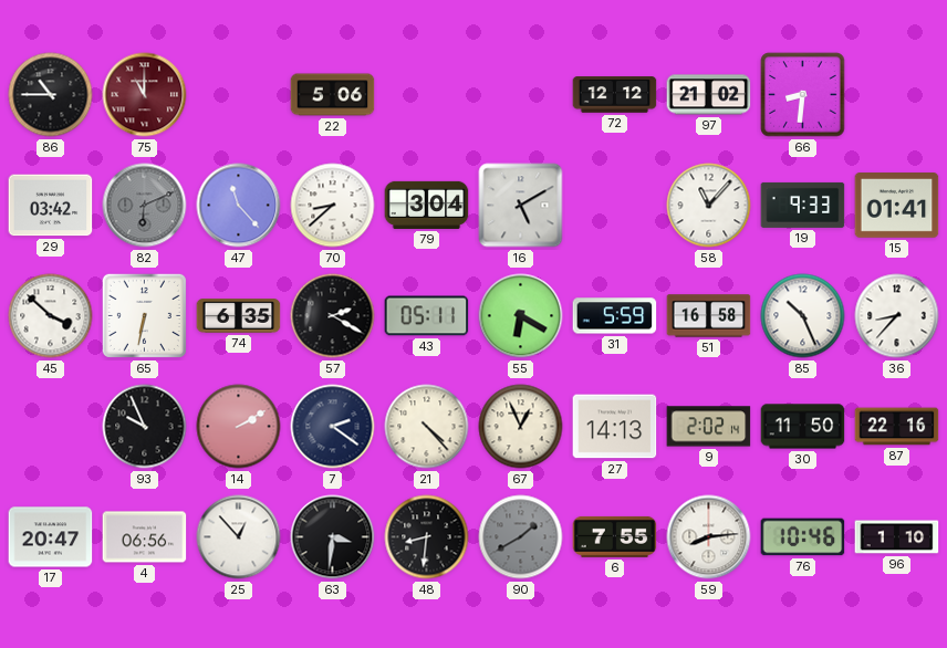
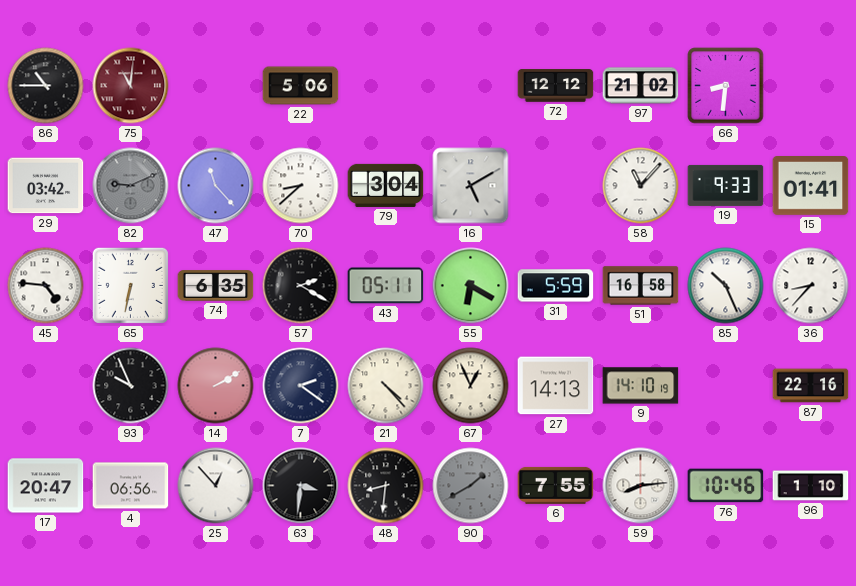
75: 11:00 -> 11:01
82: 6:11 -> 9:11
45: 3:52 -> 4:46
9: 2:02 -> 14:10
30: 11:50 -> none
